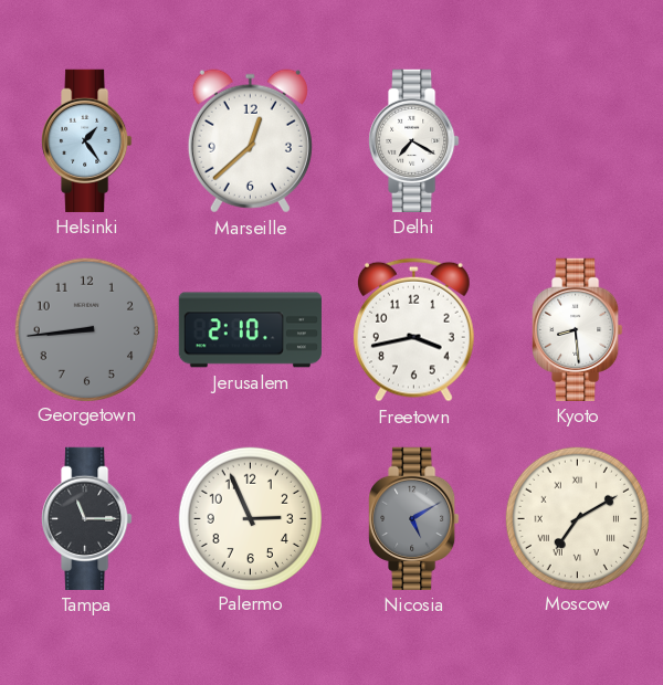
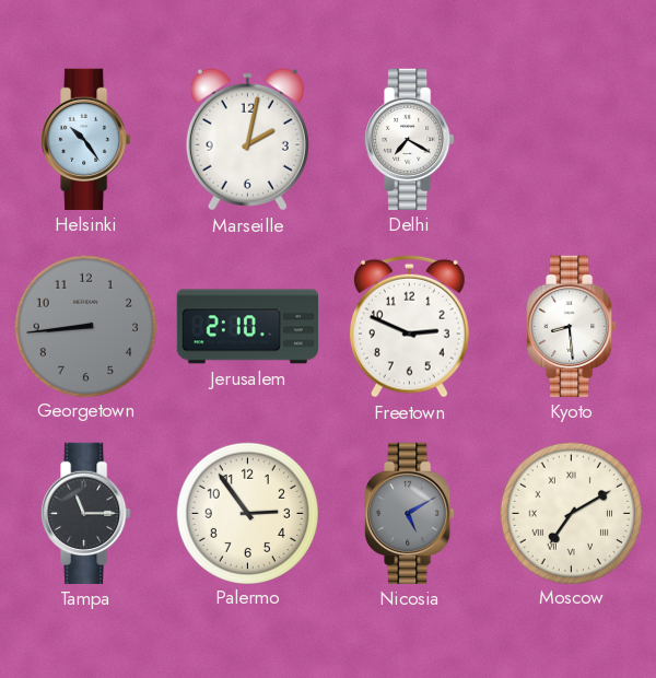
Helsinki: 1:24 -> 10:24
Marseille: 12:38 -> 2:02
Freetown: 3:43 -> 2:49
Palermo: 2:56 -> 2:54
